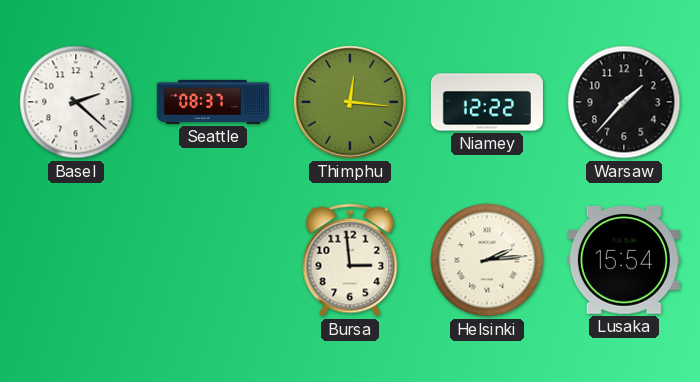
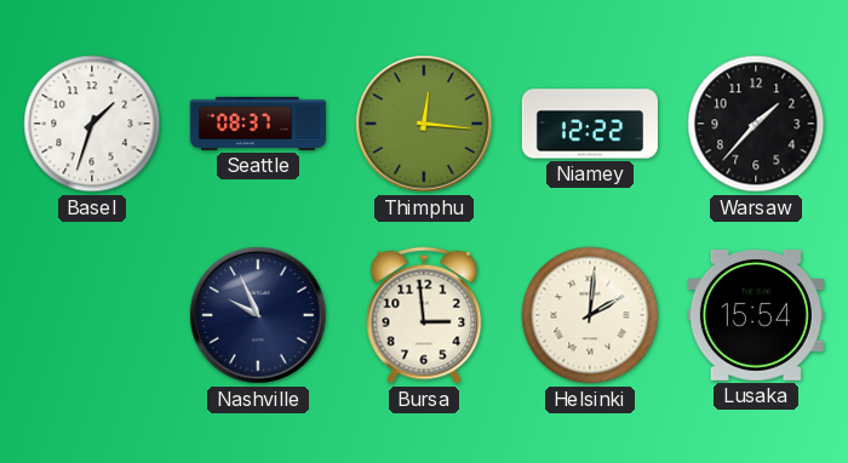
Basel: 2:22 -> 1:33
Nashville: none -> 9:56
Helsinki: 2:14 -> 2:01
